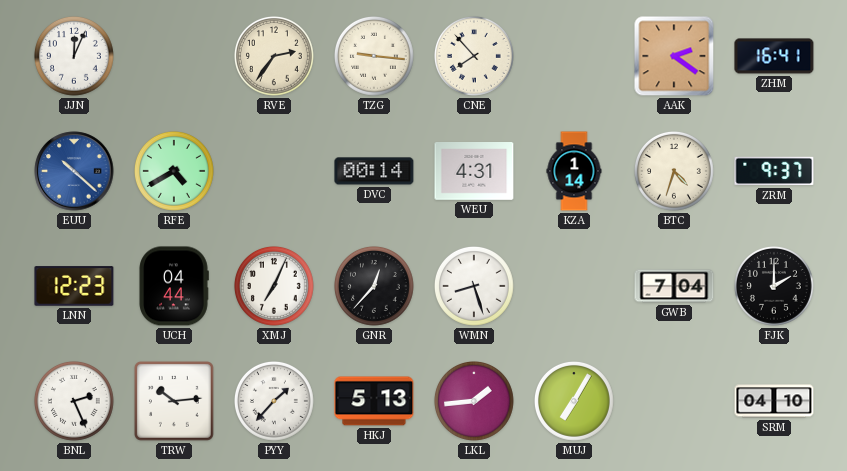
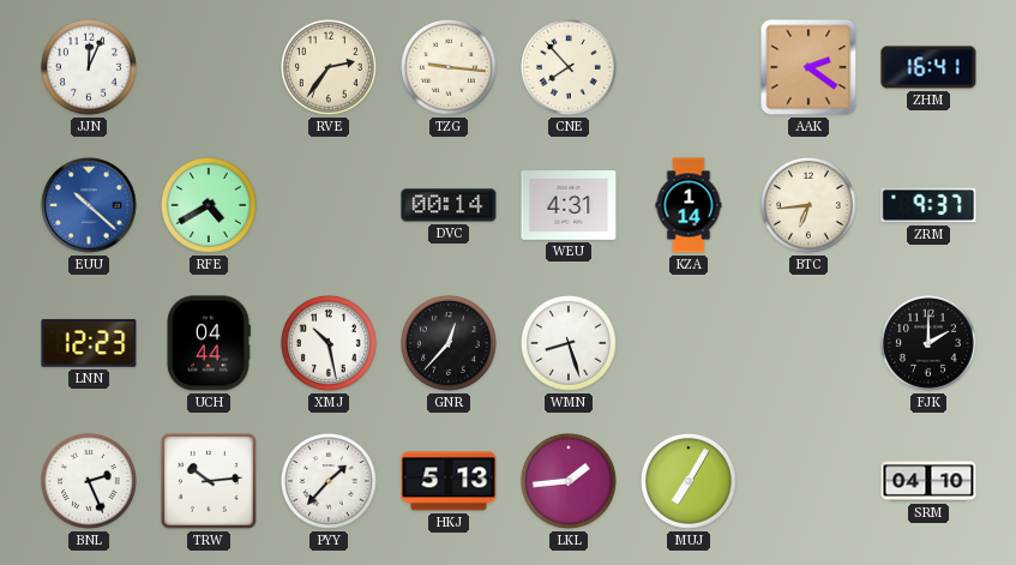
BTC: 4:33 -> 6:44
XMJ: 7:04 -> 10:28
GWB: 7:04 -> none
